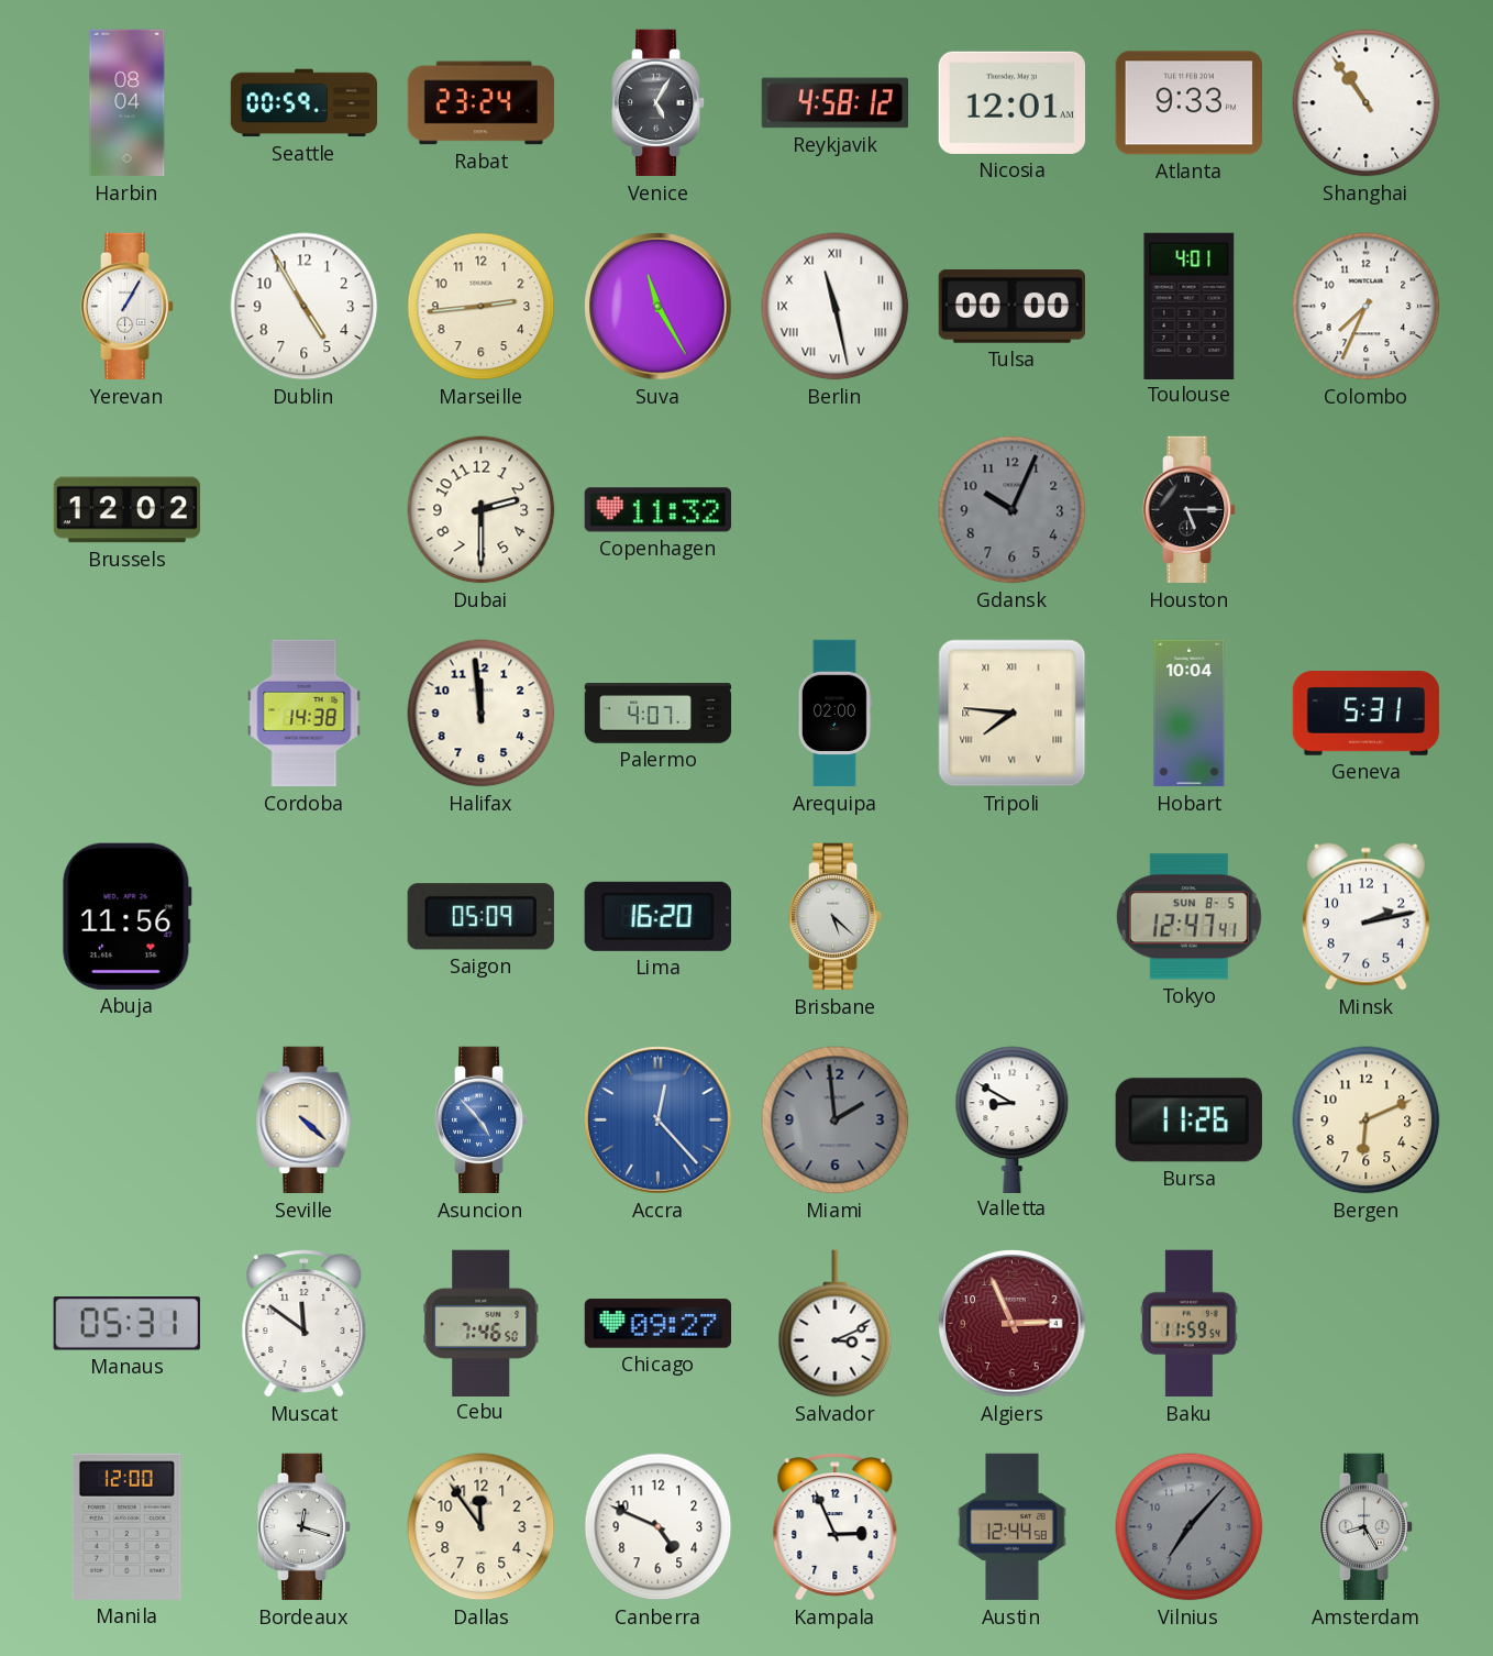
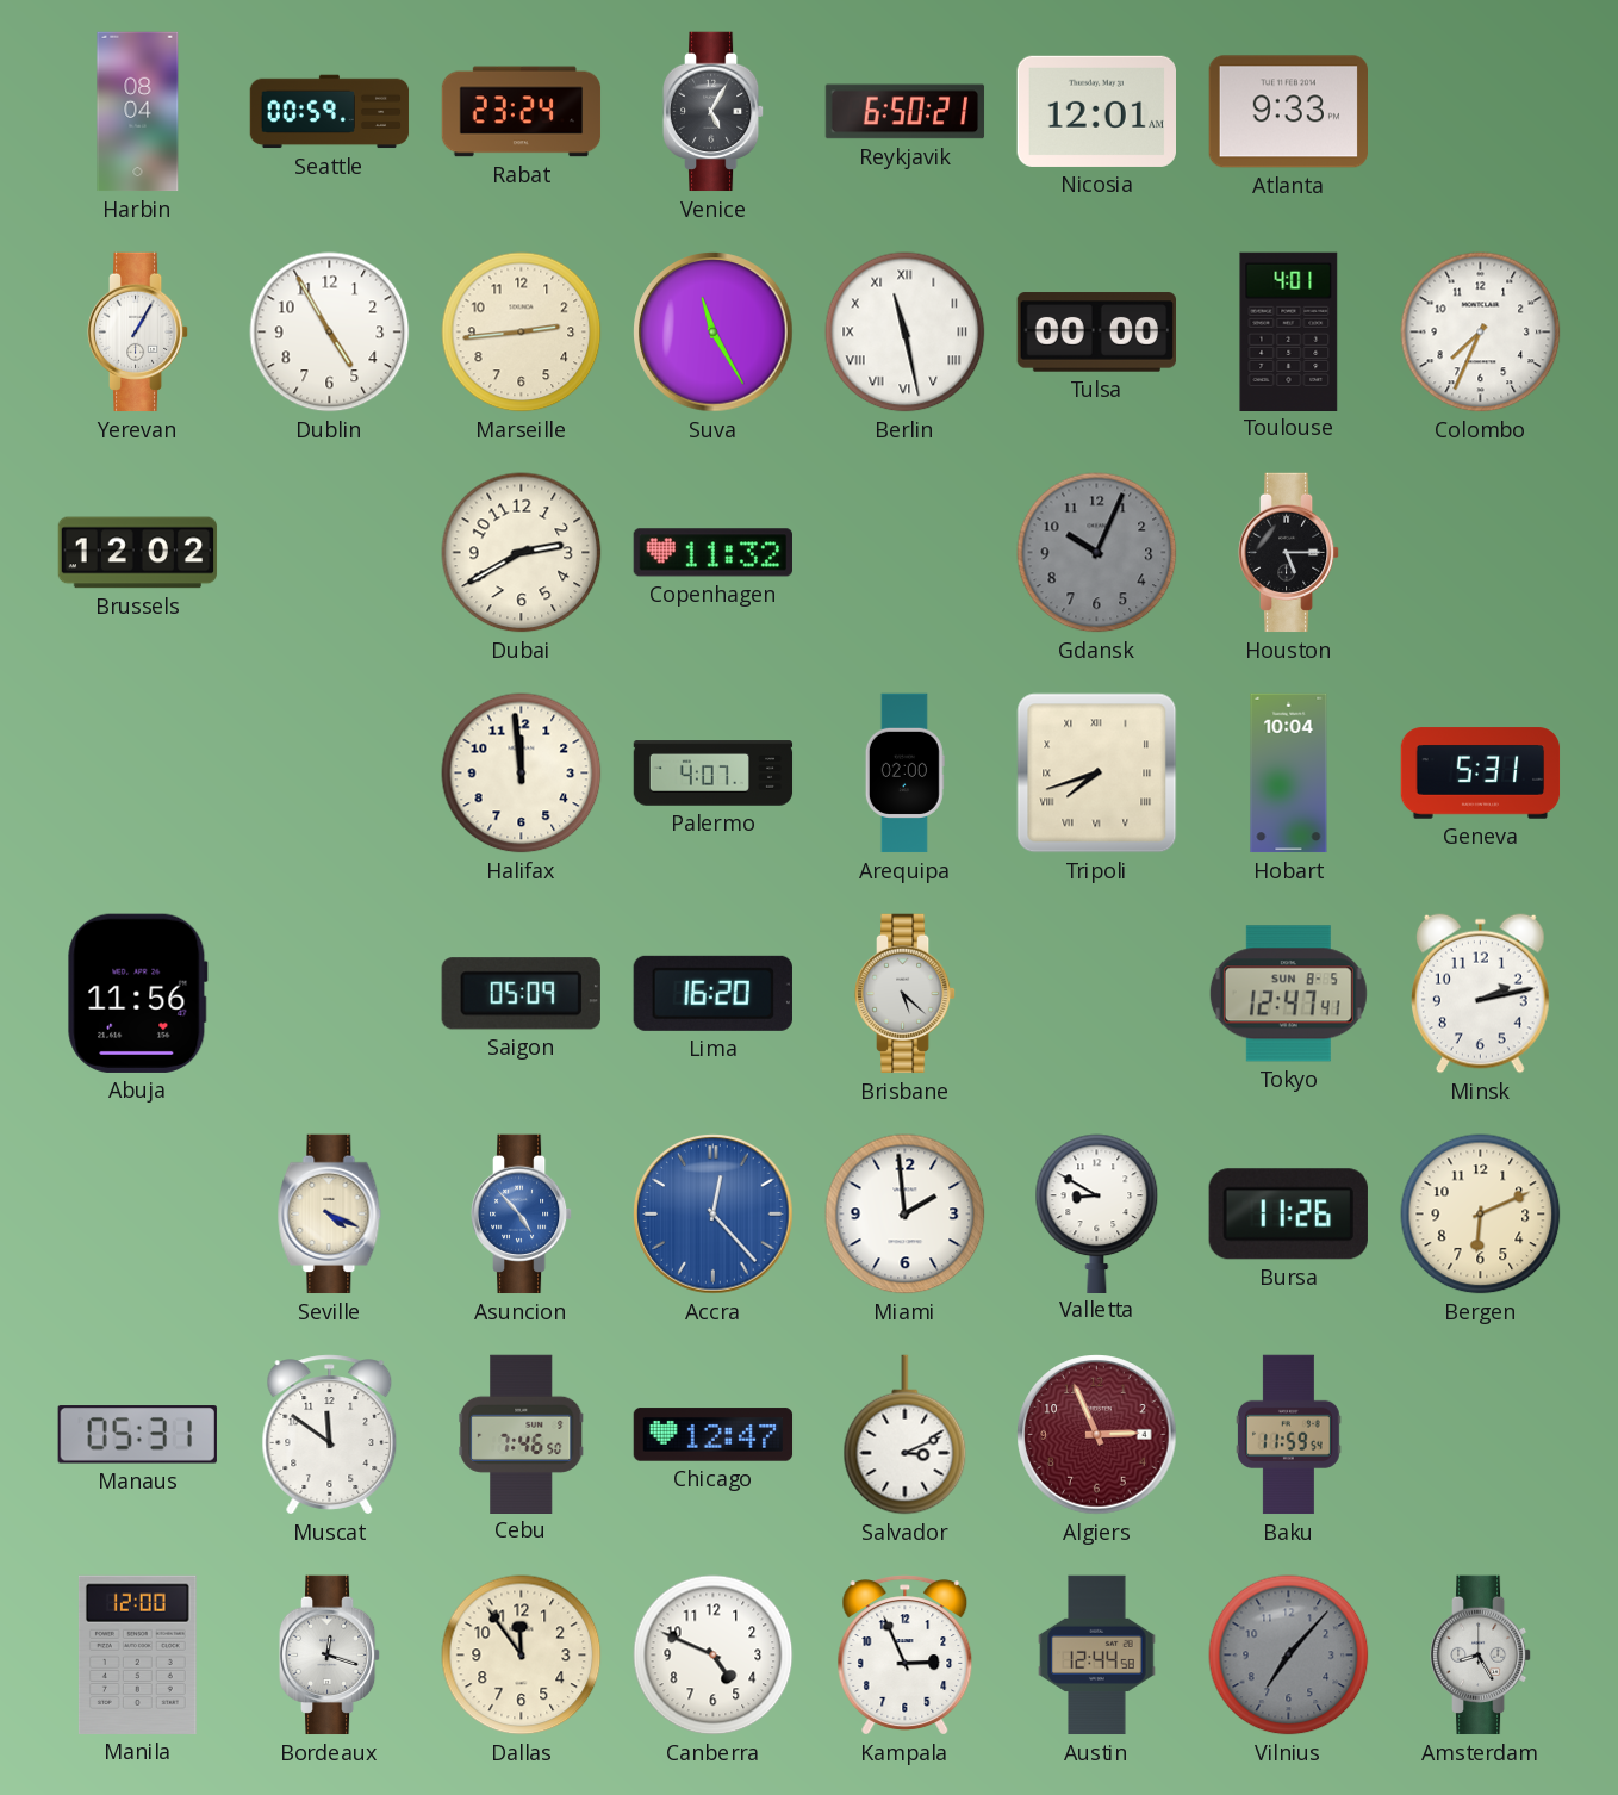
Reykjavik: 4:58 -> 6:50
Shanghai: 10:54 -> none
Dubai: 2:30 -> 2:40
Cordoba: 14:38 -> none
Tripoli: 7:46 -> 7:42
Seville: 4:22 -> 4:19
Miami dial: grey -> white
Chicago: 09:27 -> 12:47
